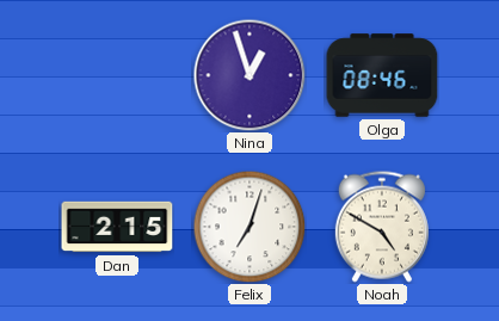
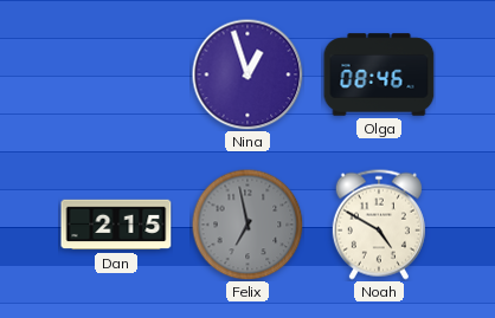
Felix: 7:03 -> 6:58
Felix dial: white -> grey
